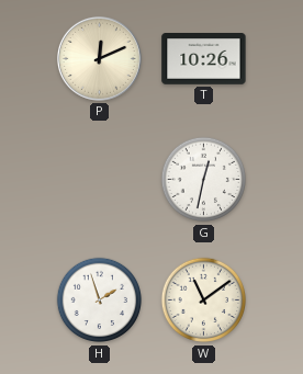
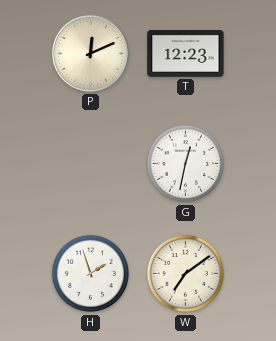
T: 10:26 -> 12:23
W: 11:09 -> 7:09
